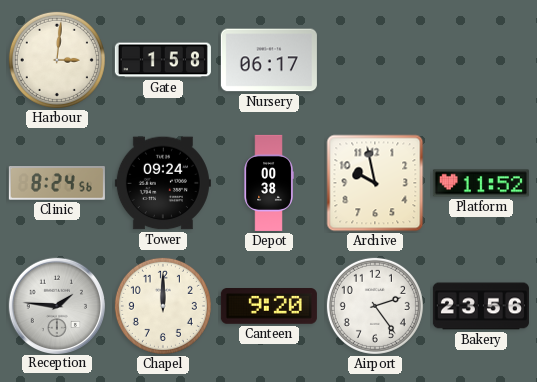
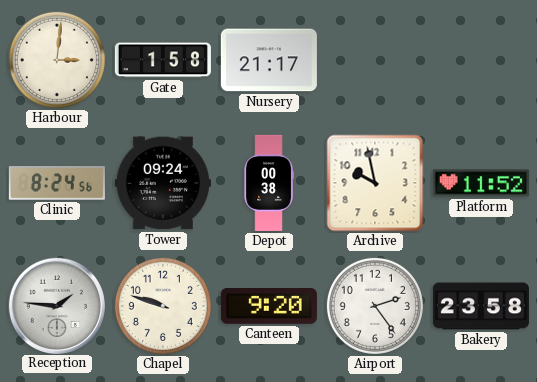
Nursery: 06:17 -> 21:17
Chapel: 12:00 -> 9:48
Bakery: 23:56 -> 23:58
